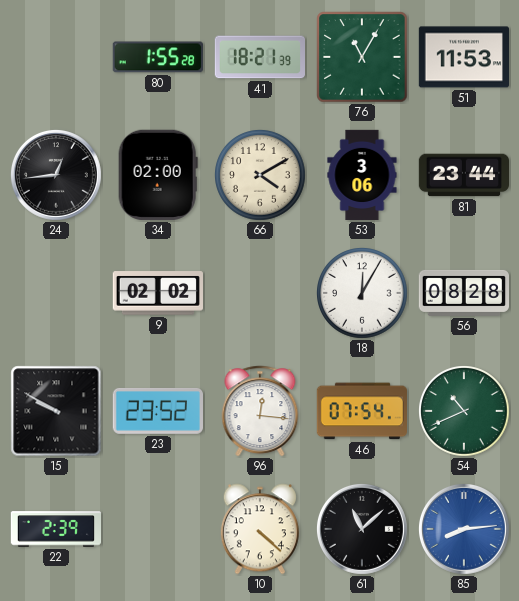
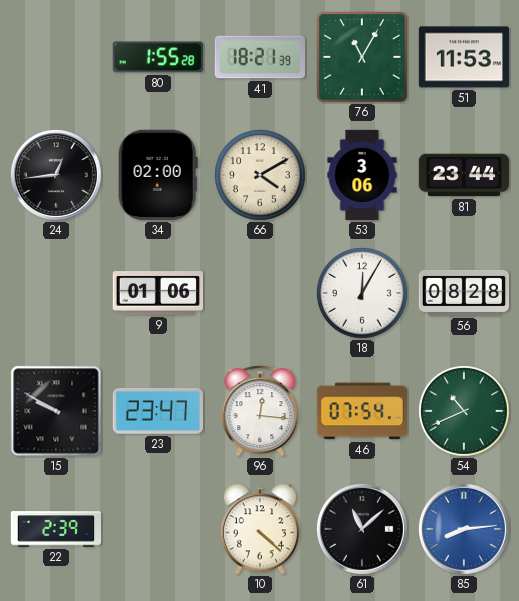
9: 02:02 -> 01:06
23: 23:52 -> 23:47
